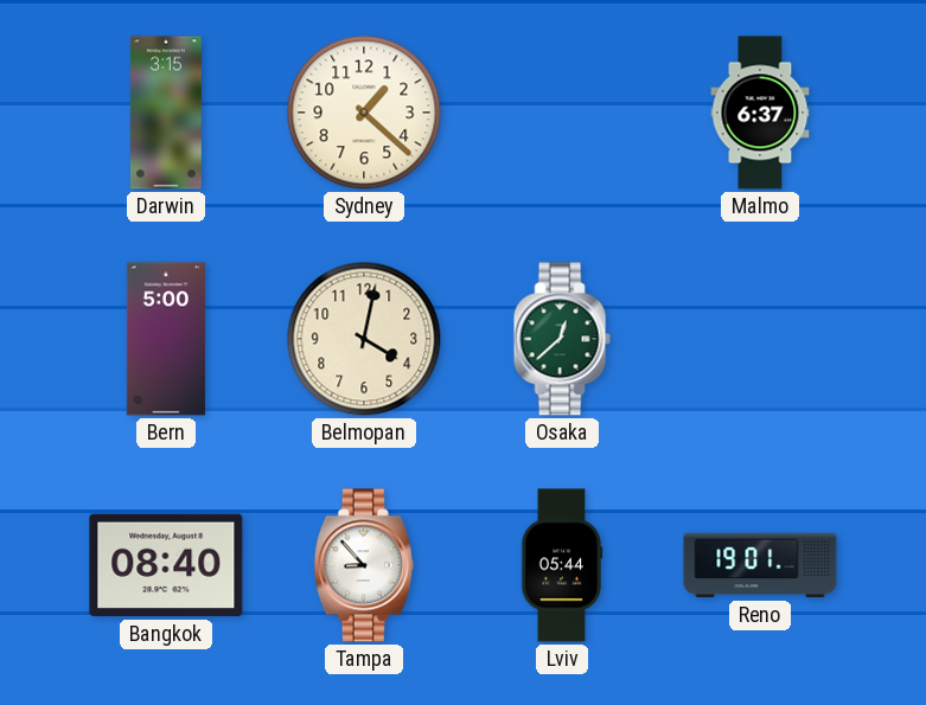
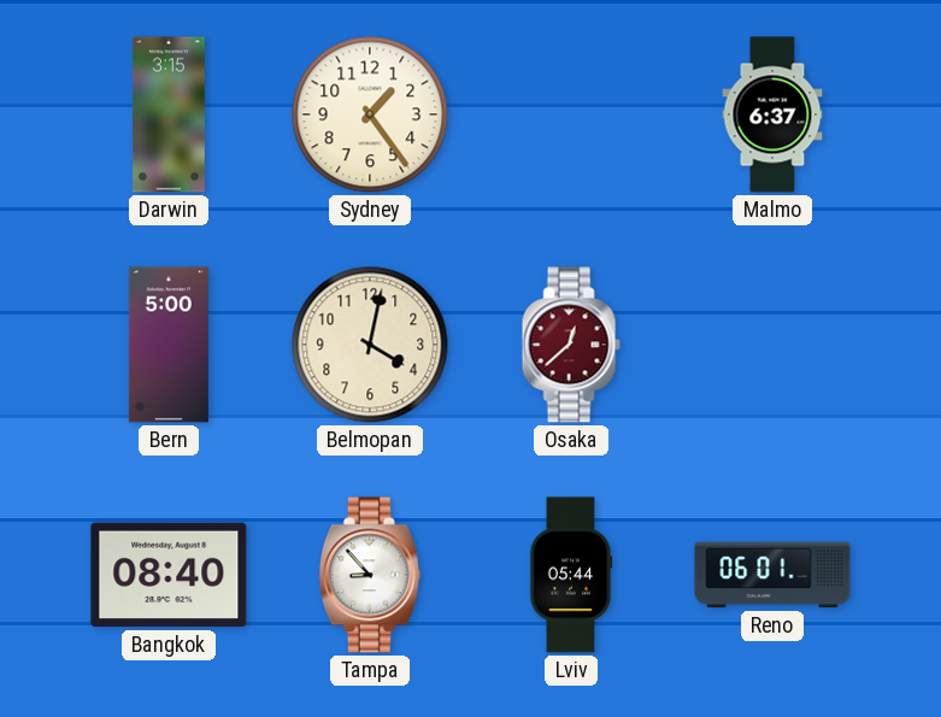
Sydney: 1:22 -> 1:24
Osaka dial: green -> burgundy
Reno: 19:01 -> 06:01
